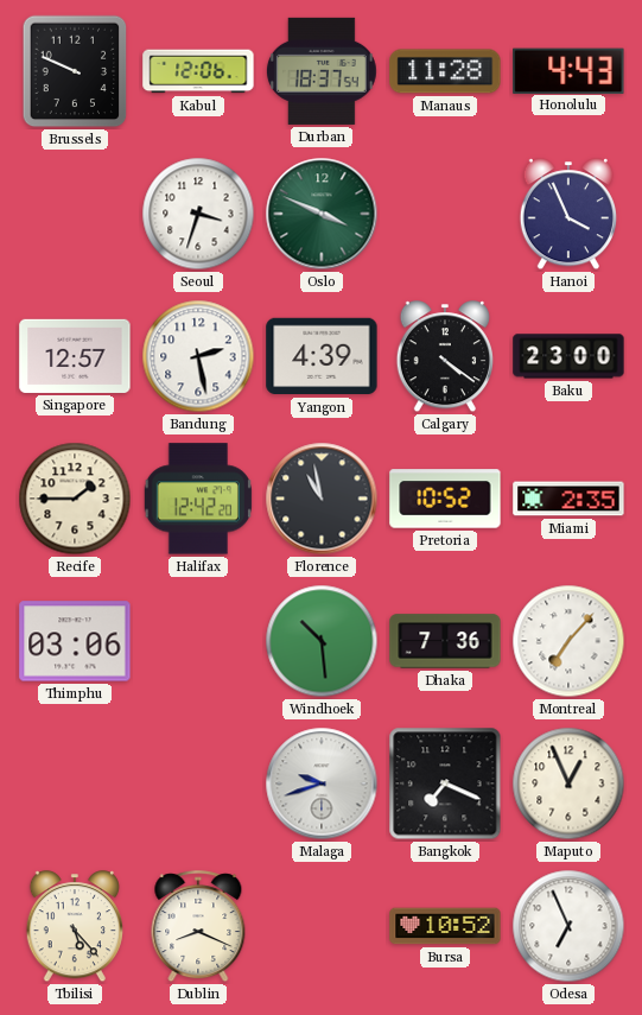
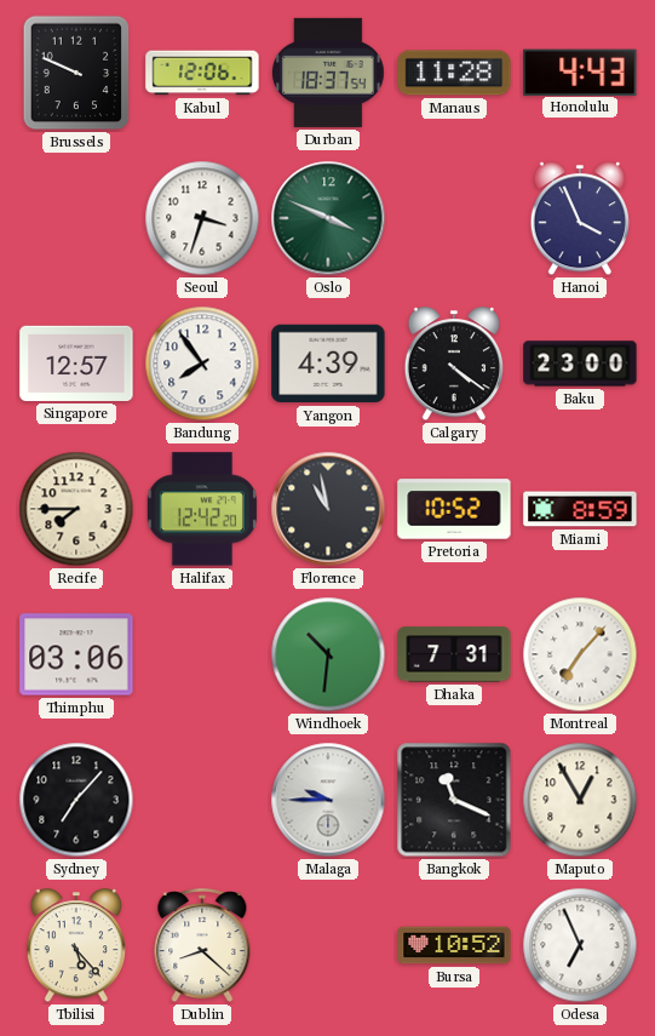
Bandung: 2:28 -> 7:54
Recife: 1:45 -> 7:45
Miami: 2:35 -> 8:59
Windhoek: 10:29 -> 10:31
Dhaka: 7:36 -> 7:31
Sydney: none -> 7:07
Malaga: 9:42 -> 9:45
Bangkok: 7:19 -> 11:19
Maputo: 12:56 -> 12:55
Dublin: 8:19 -> 8:22
